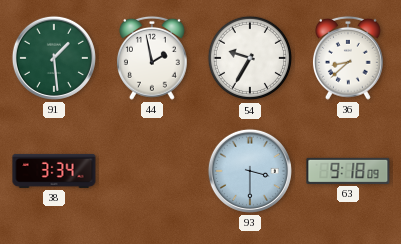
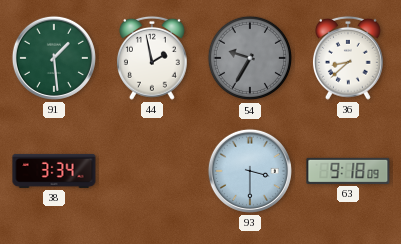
54 dial: white -> grey
